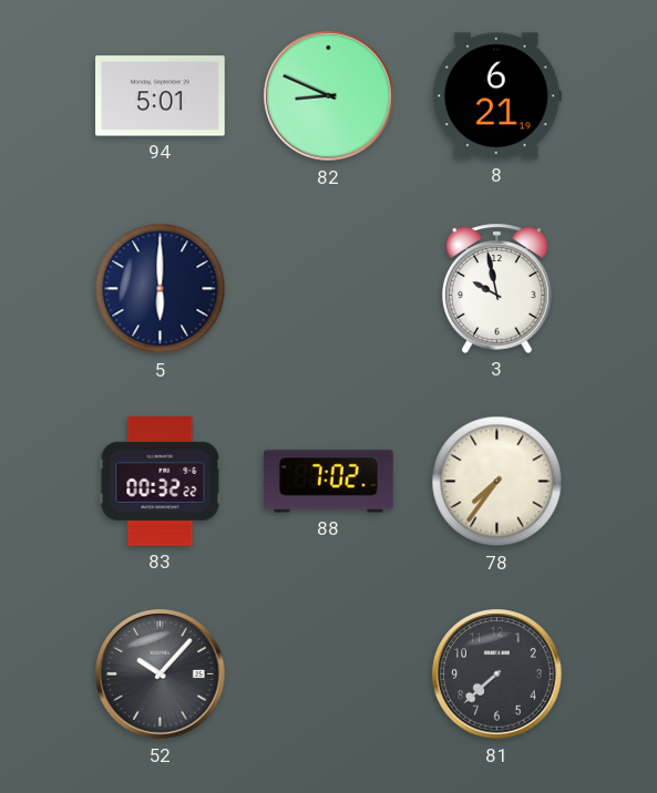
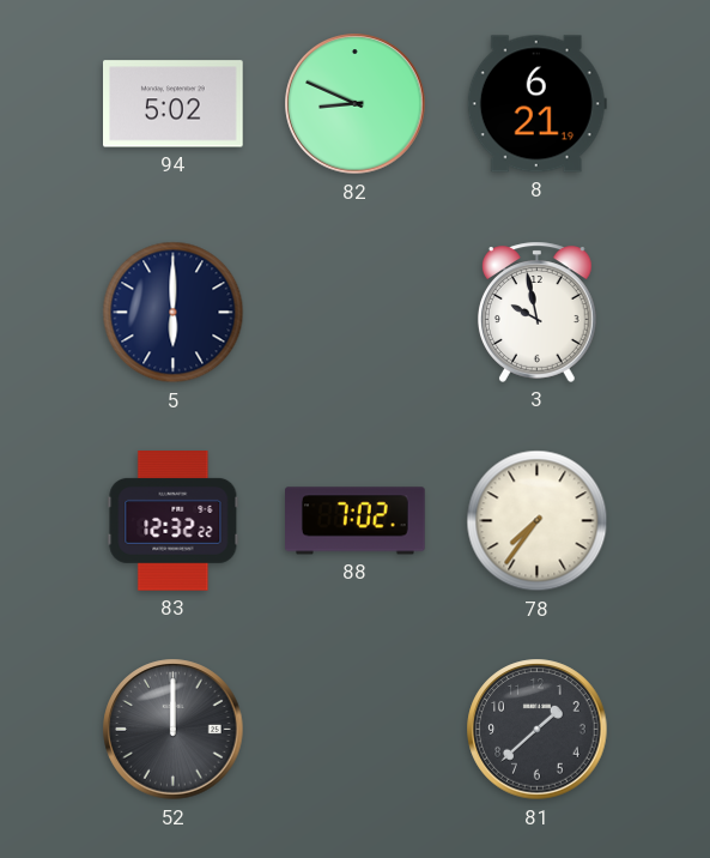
94: 5:01 -> 5:02
83: 00:32 -> 12:32
52: 10:07 -> 12:00
81: 7:38 -> 1:38
